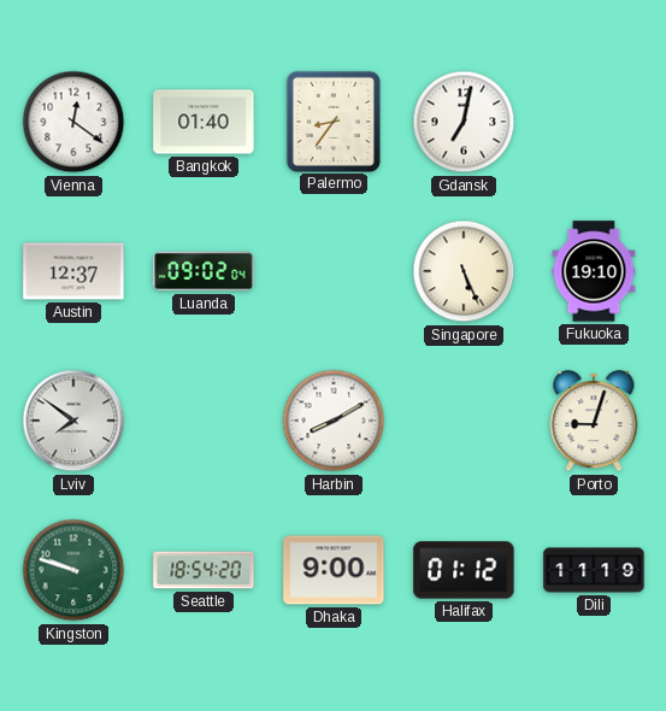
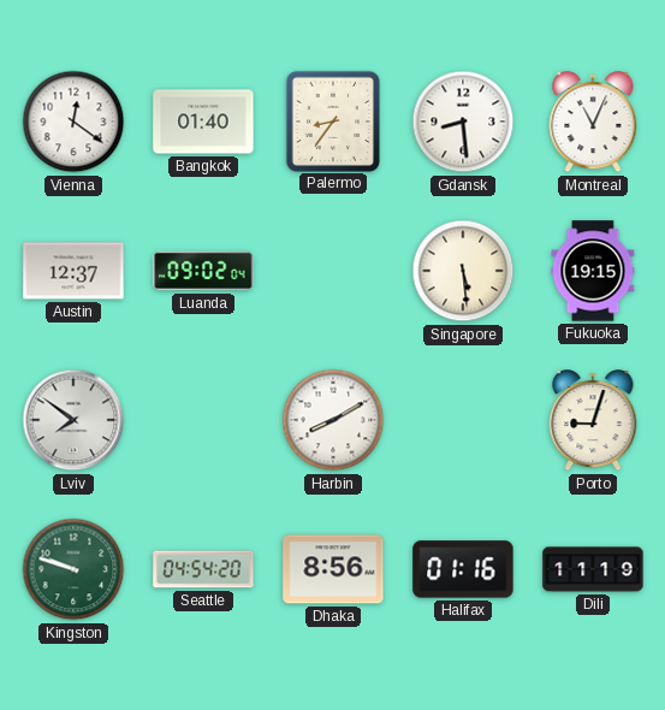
Gdansk: 7:02 -> 8:29
Montreal: none -> 11:04
Singapore: 5:26 -> 5:29
Fukuoka: 19:10 -> 19:15
Seattle: 18:54 -> 04:54
Dhaka: 9:00 -> 8:56
Halifax: 01:12 -> 01:16
